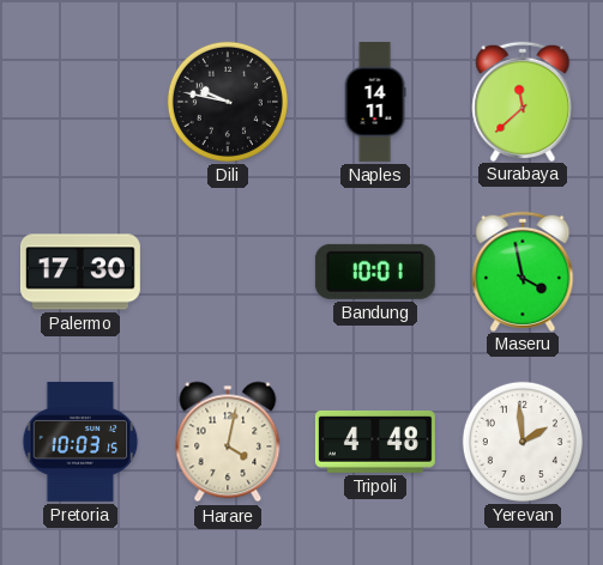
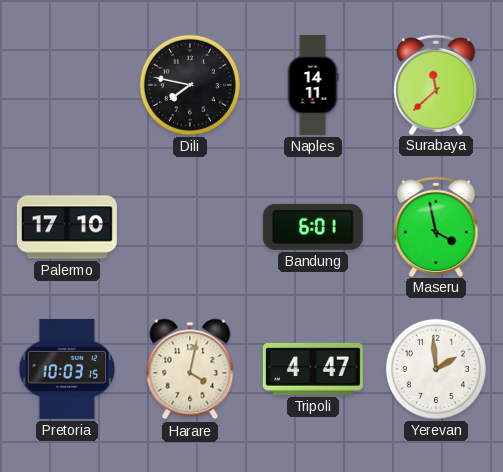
Dili: 9:47 -> 7:47
Palermo: 17:30 -> 17:10
Bandung: 10:01 -> 6:01
Tripoli: 4:48 -> 4:47
